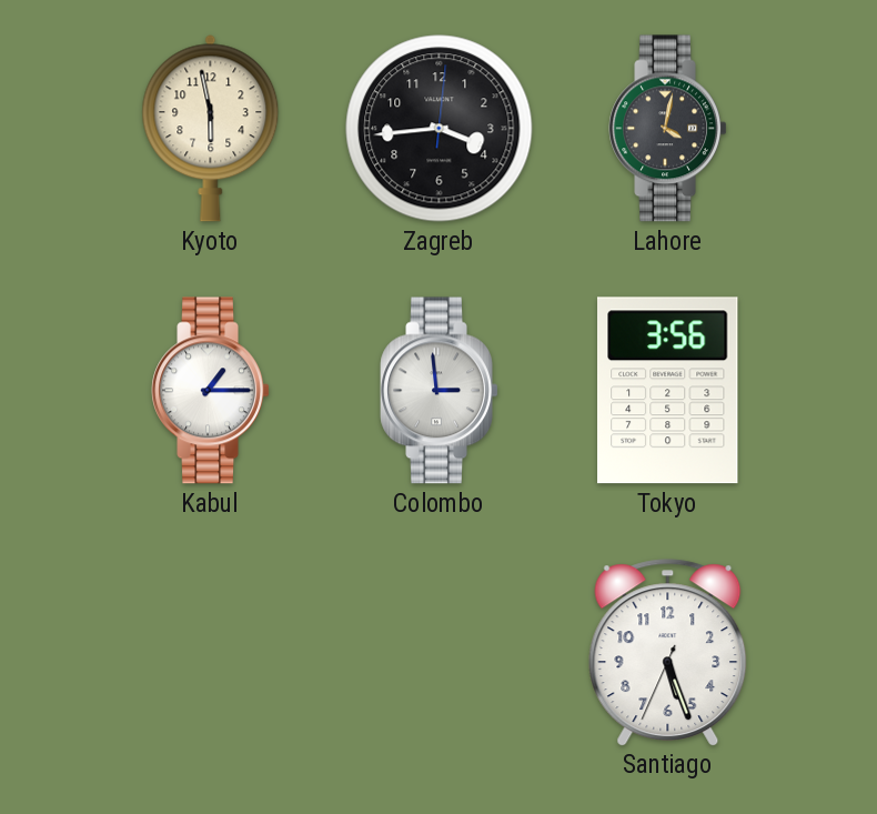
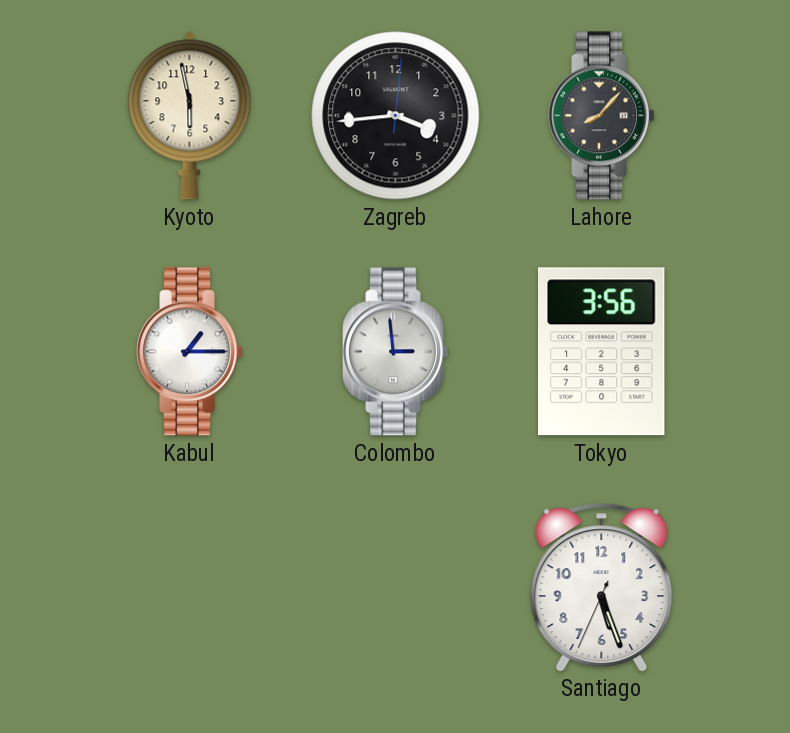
Lahore: 4:02 -> 8:07
